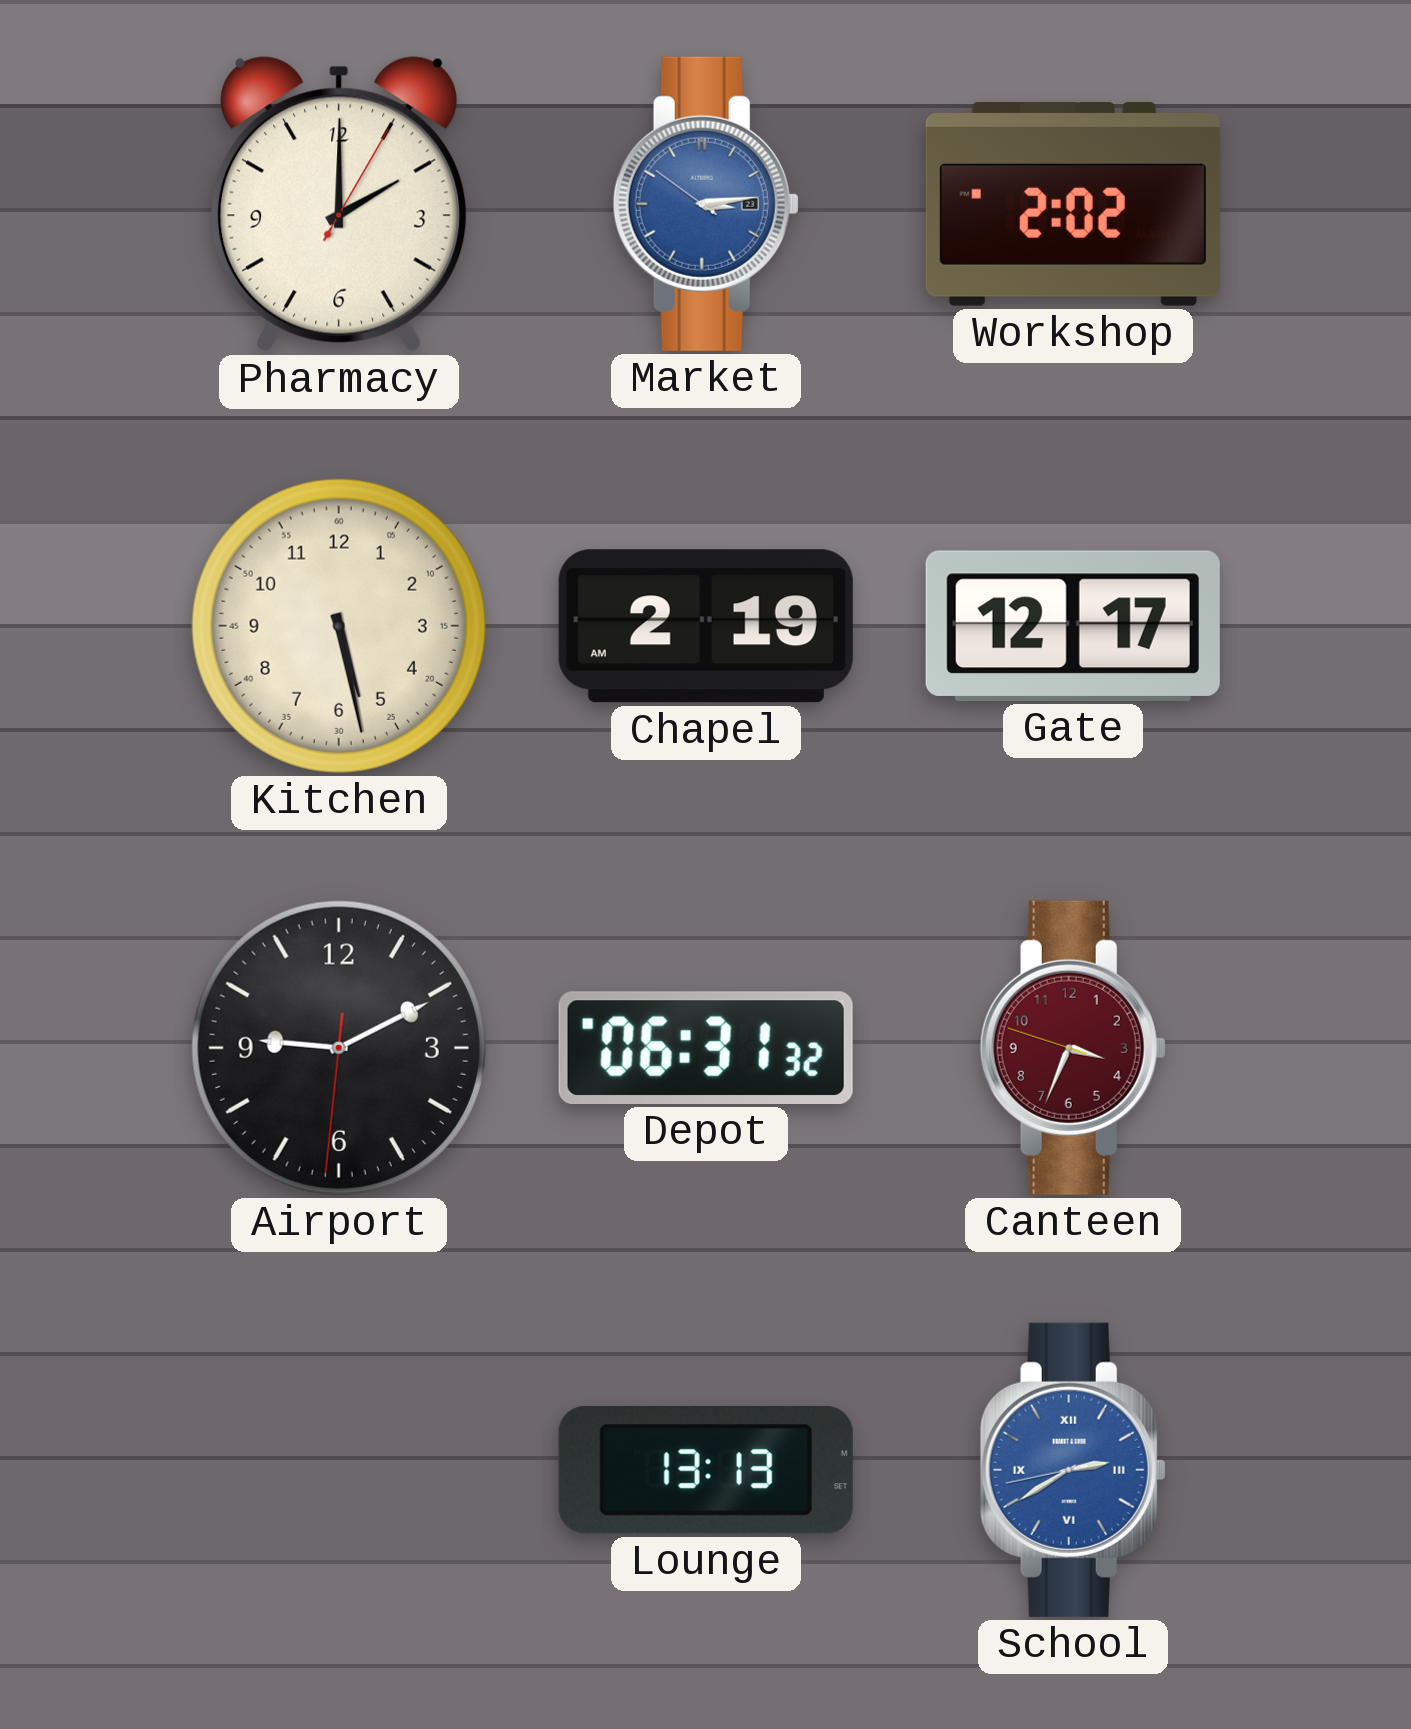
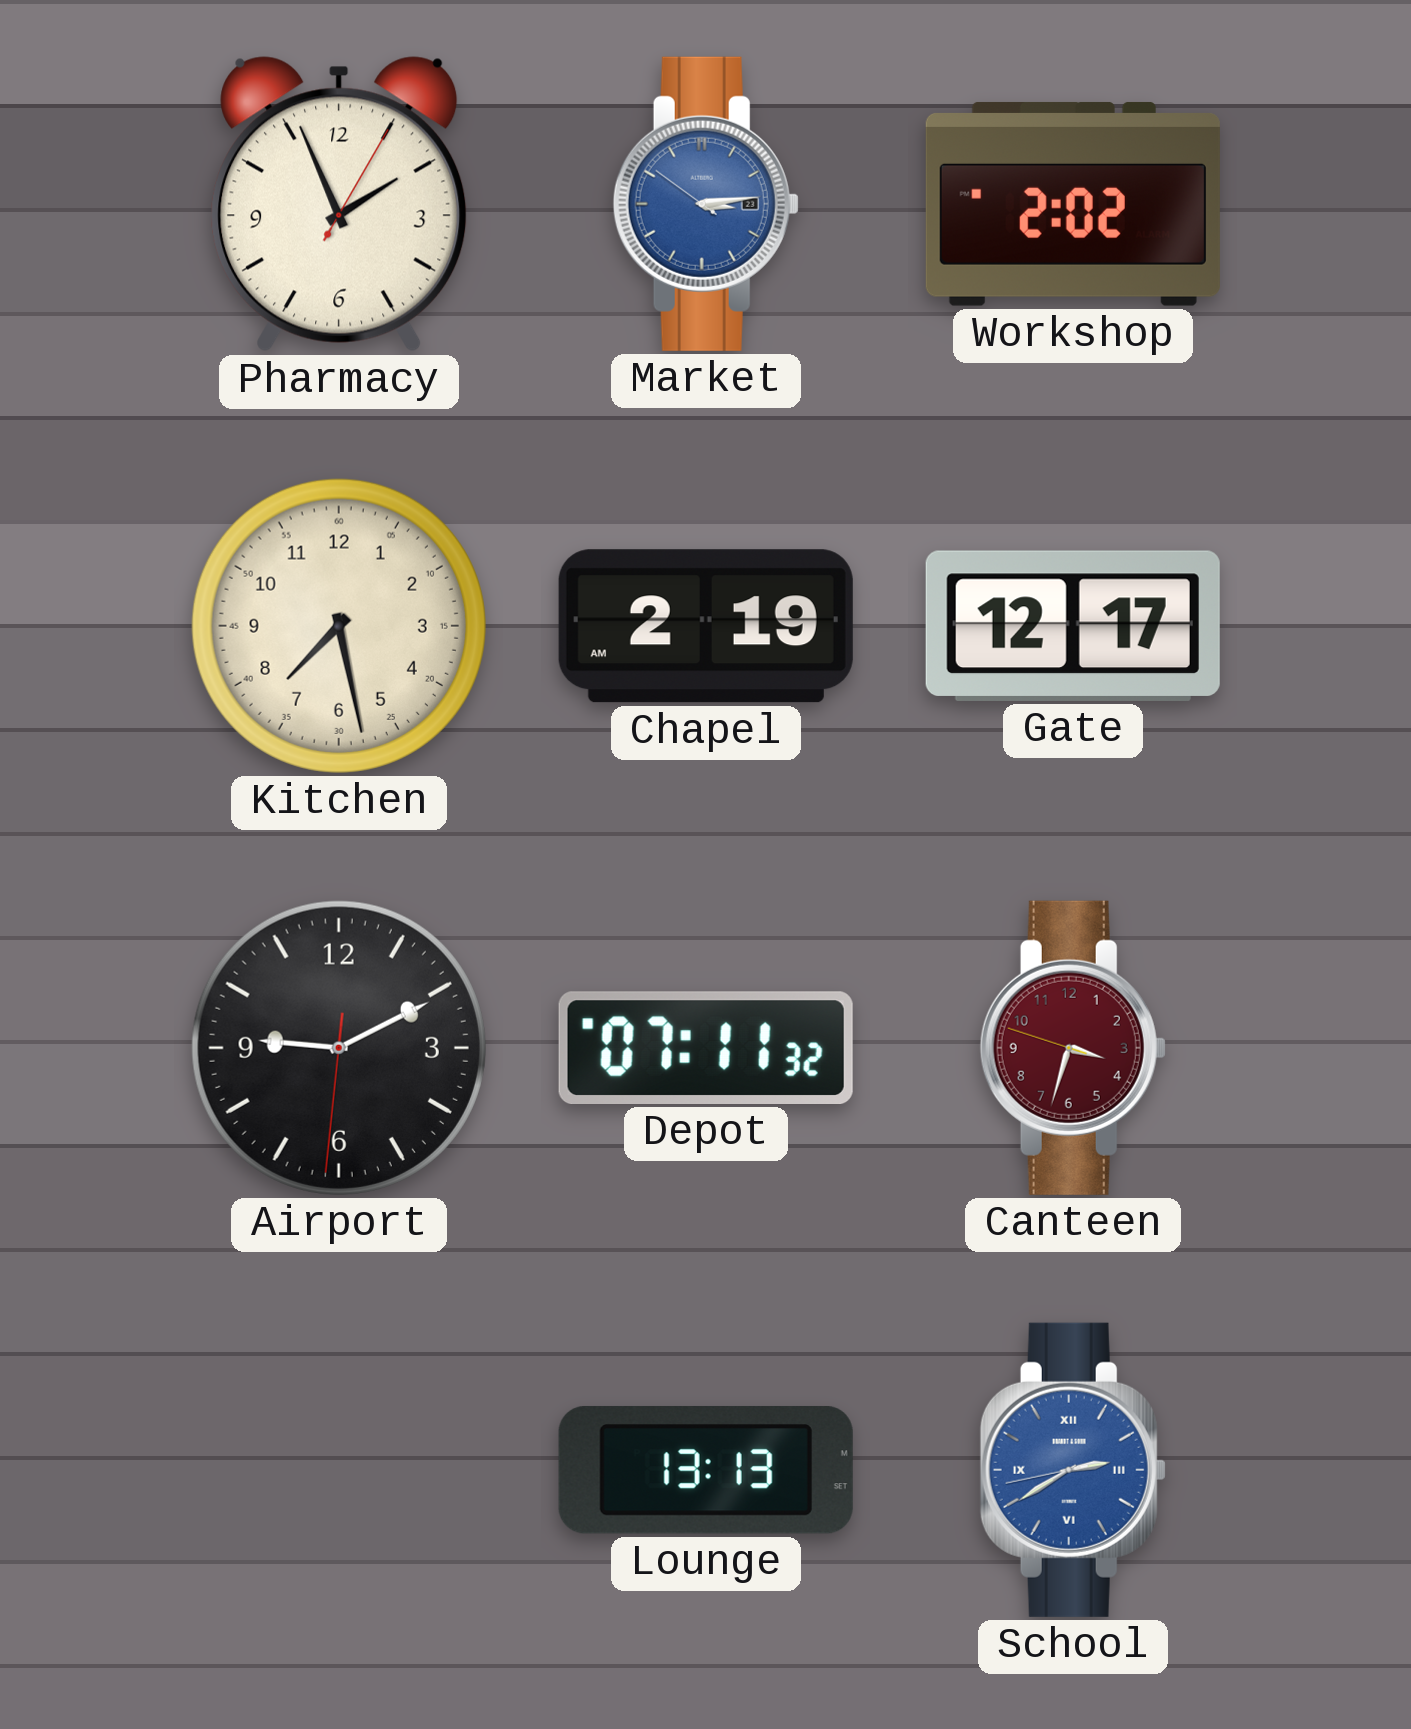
Pharmacy: 2:00 -> 1:56
Kitchen: 5:28 -> 7:28
Depot: 06:31 -> 07:11
Canteen: 3:33 -> 3:32
